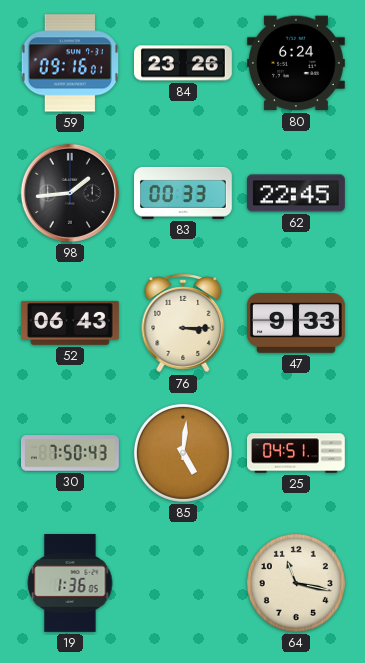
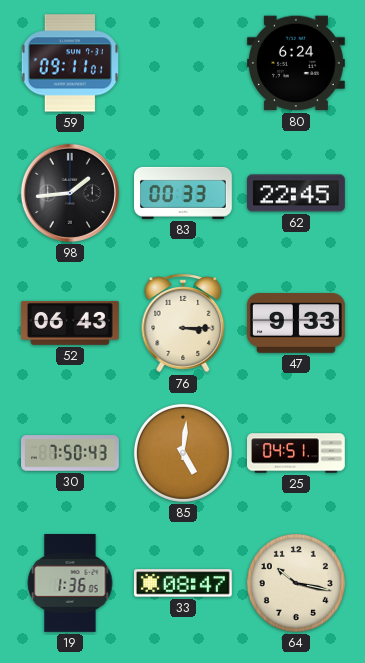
59: 09:16 -> 09:11
84: 23:26 -> none
33: none -> 08:47
64: 11:17 -> 10:17
